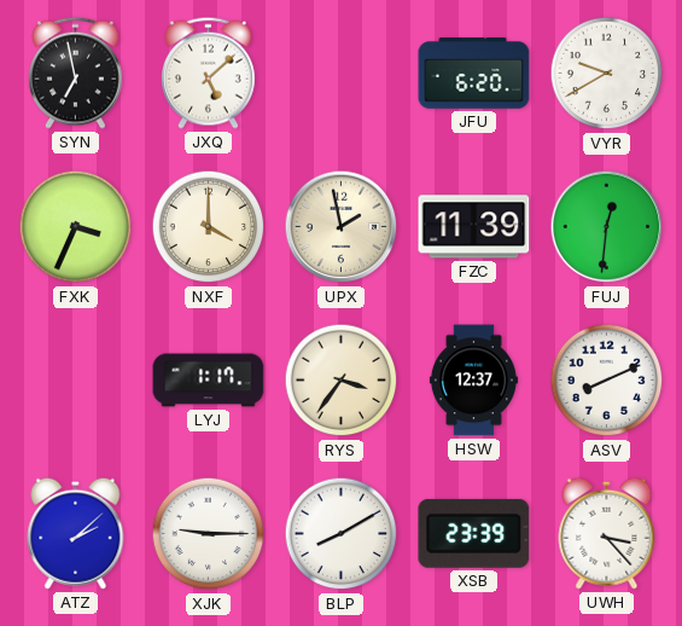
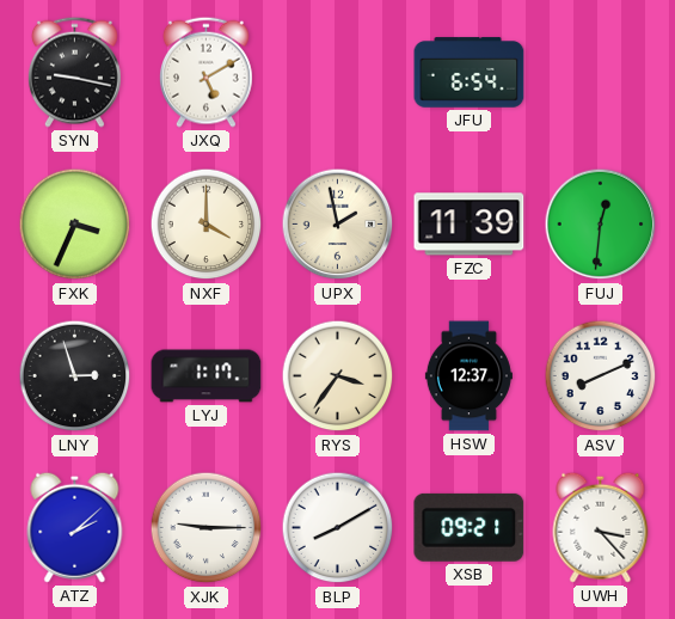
SYN: 6:58 -> 9:17
JXQ: 5:08 -> 5:10
JFU: 6:20 -> 6:54
VYR: 9:40 -> none
LNY: none -> 2:57
XSB: 23:39 -> 09:21
